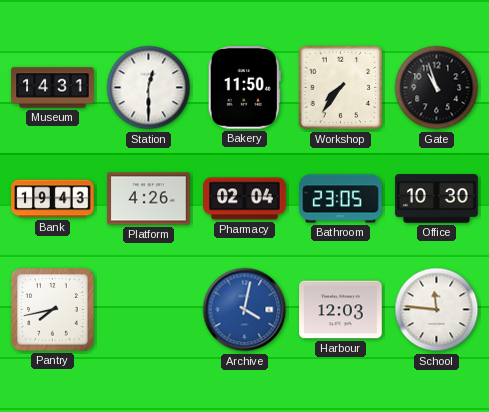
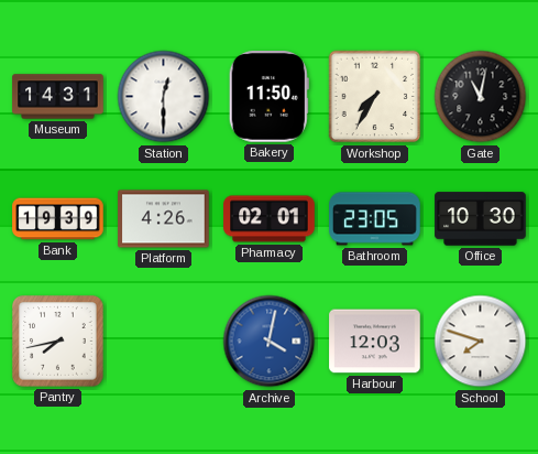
Workshop: 7:36 -> 7:35
Gate: 10:57 -> 11:02
Bank: 19:43 -> 19:39
Pharmacy: 02:04 -> 02:01
School: 11:46 -> 7:48
